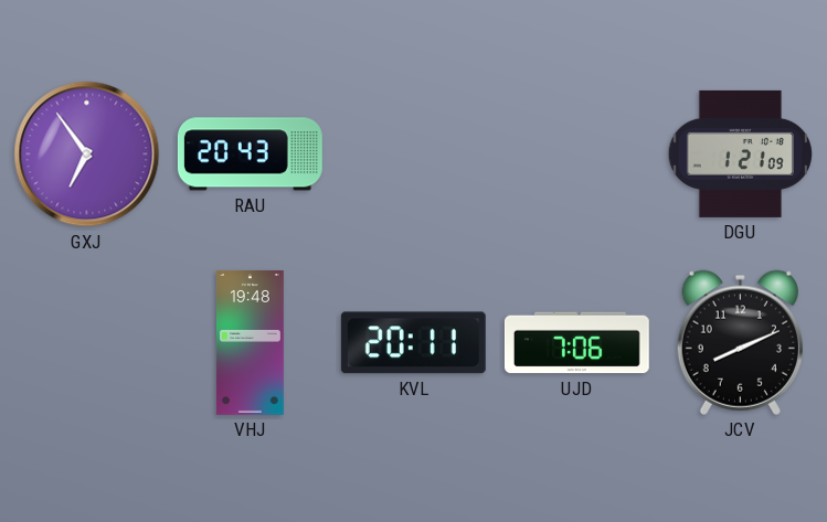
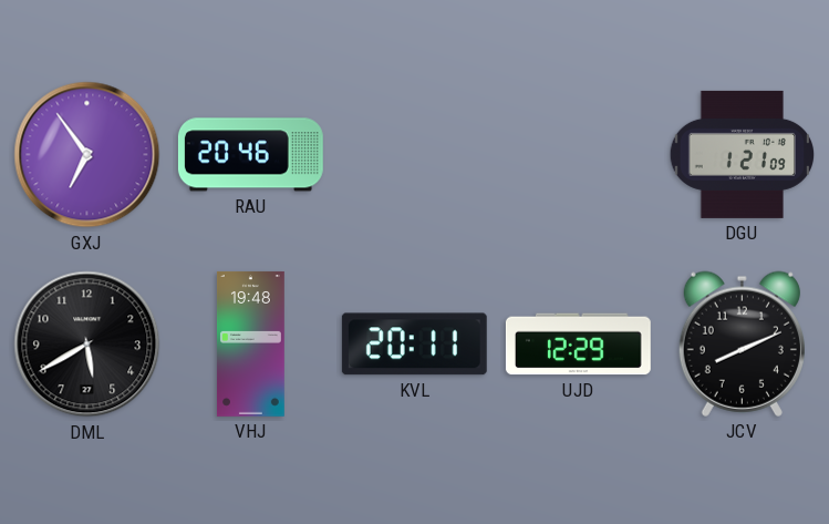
RAU: 20:43 -> 20:46
DML: none -> 5:40
UJD: 7:06 -> 12:29
